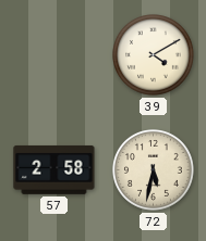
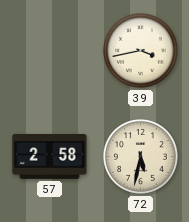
39: 4:10 -> 3:43
